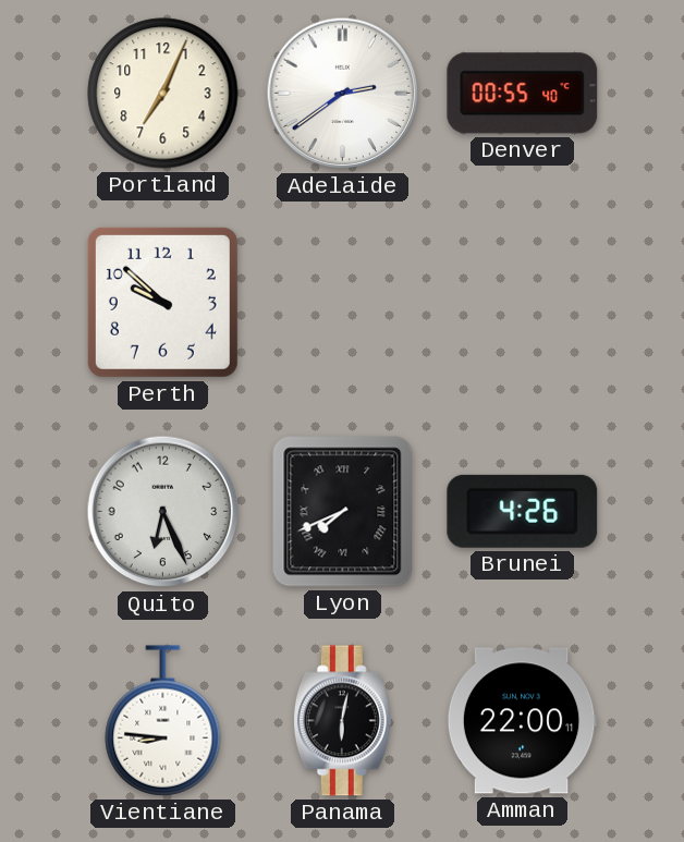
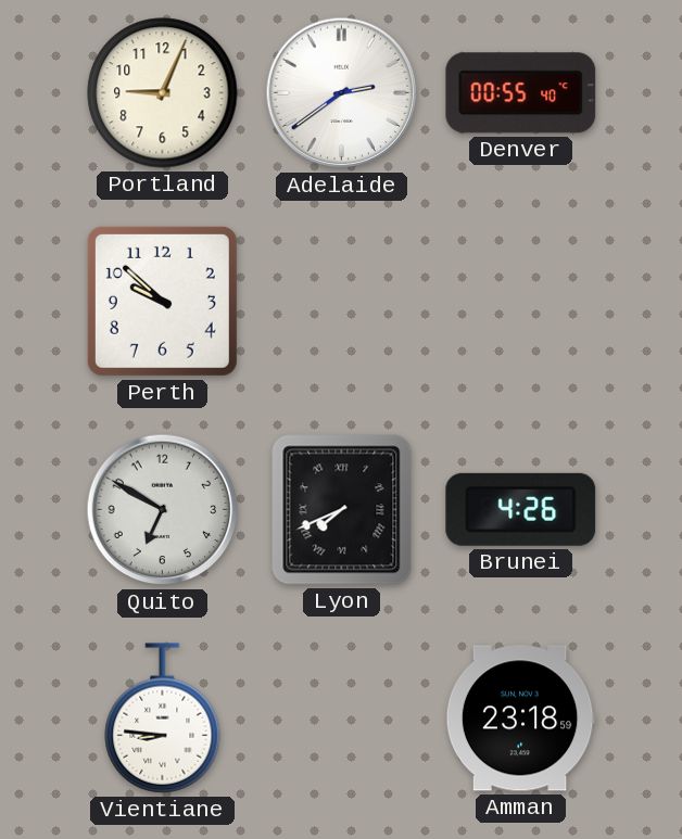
Portland: 7:04 -> 9:04
Quito: 6:26 -> 6:50
Panama: 6:02 -> none
Amman: 22:00 -> 23:18
